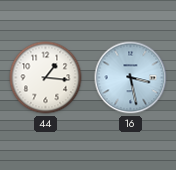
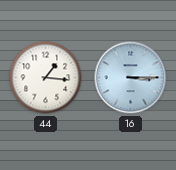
16: 3:28 -> 3:15
